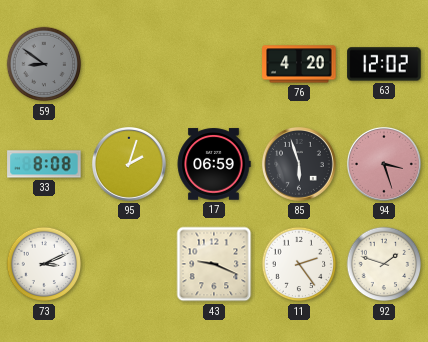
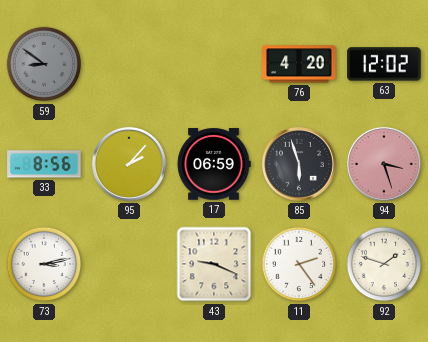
33: 8:08 -> 8:56
95: 2:03 -> 2:07
73: 3:11 -> 3:13
